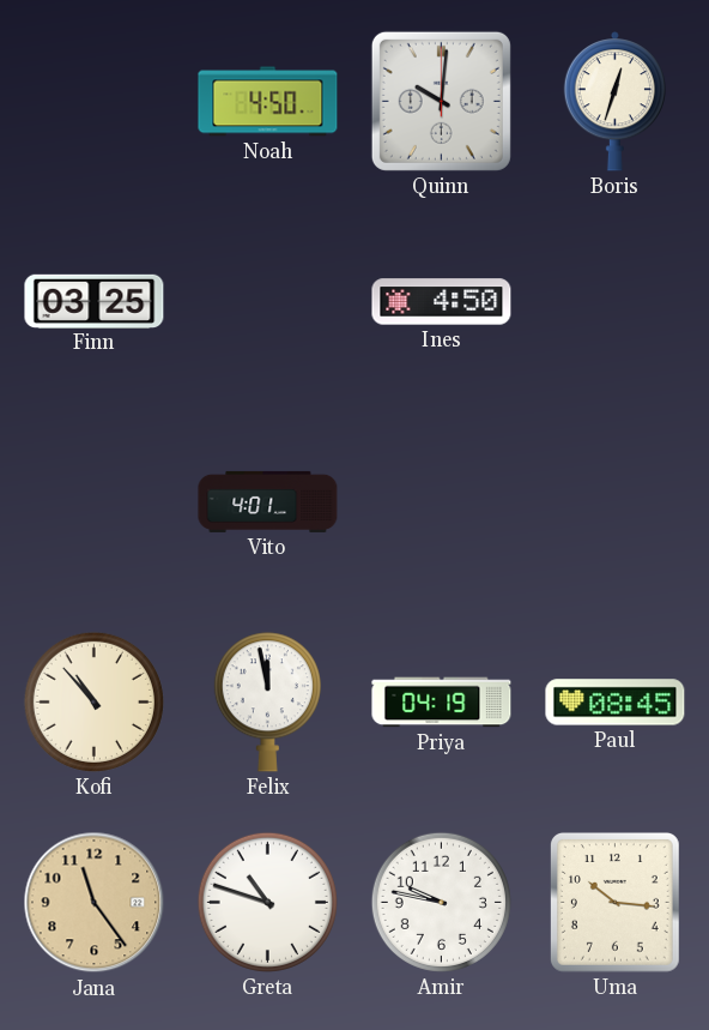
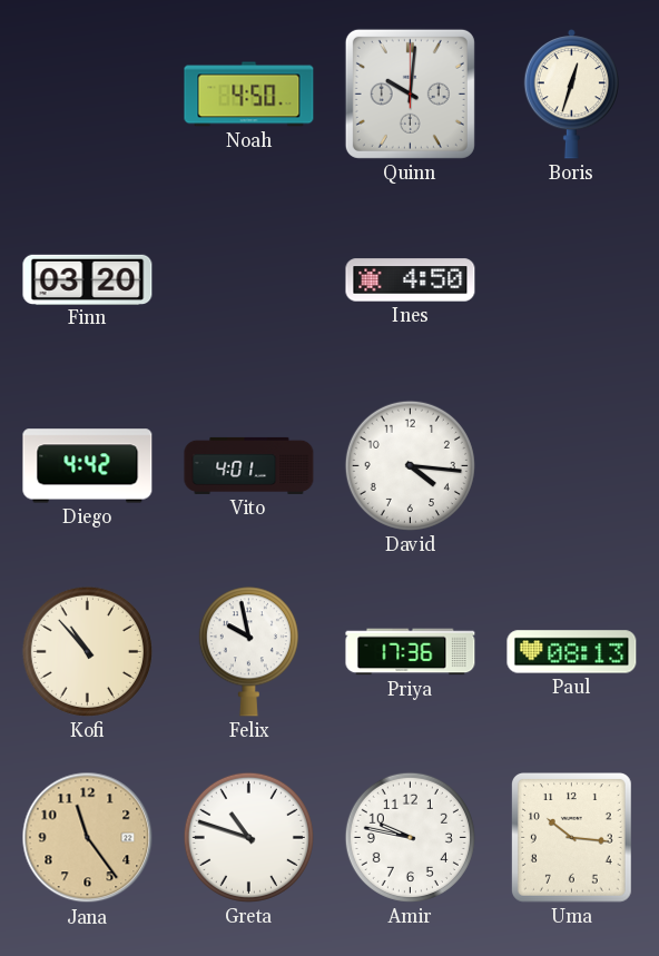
Finn: 03:25 -> 03:20
Diego: none -> 4:42
David: none -> 4:16
Felix: 11:58 -> 9:58
Priya: 04:19 -> 17:36
Paul: 08:45 -> 08:13
